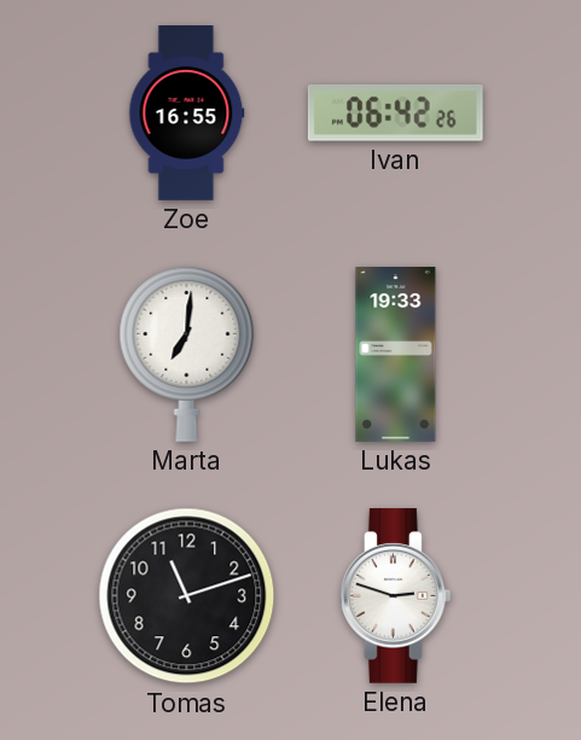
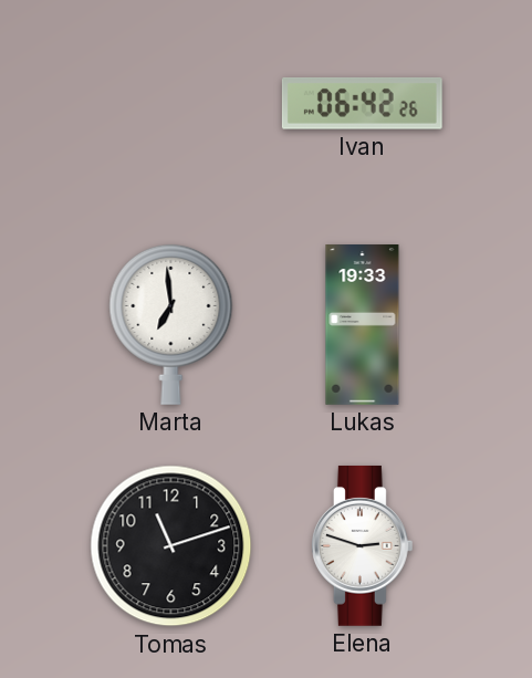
Zoe: 16:55 -> none
Marta: 7:01 -> 6:59
